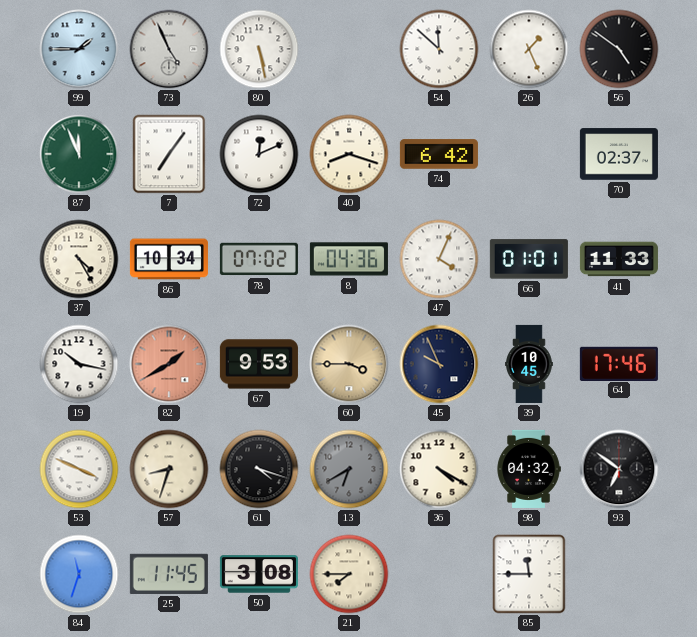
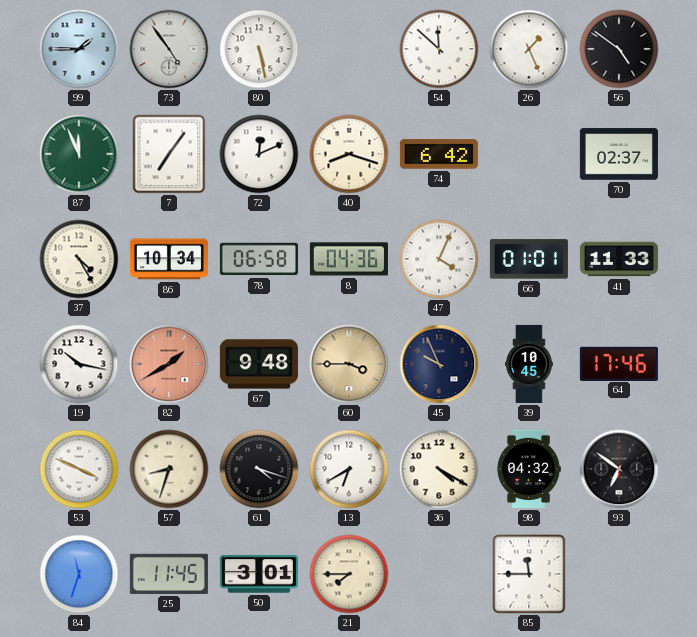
73: 4:56 -> 4:54
78: 07:02 -> 06:58
67: 9:53 -> 9:48
13 dial: grey -> white
50: 3:08 -> 3:01
